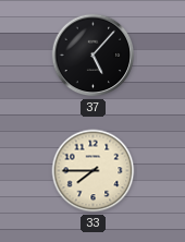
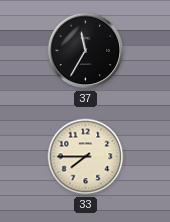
37: 5:07 -> 11:35
